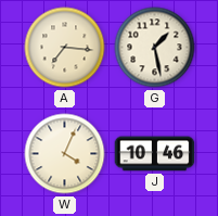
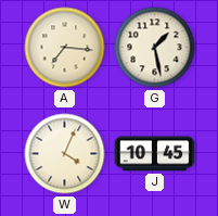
J: 10:46 -> 10:45
